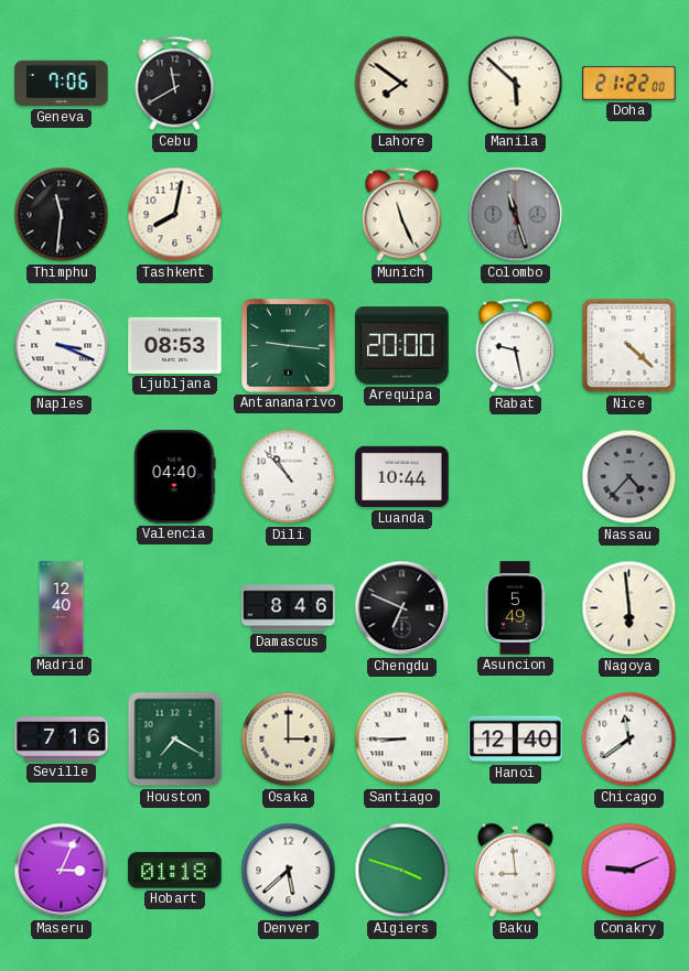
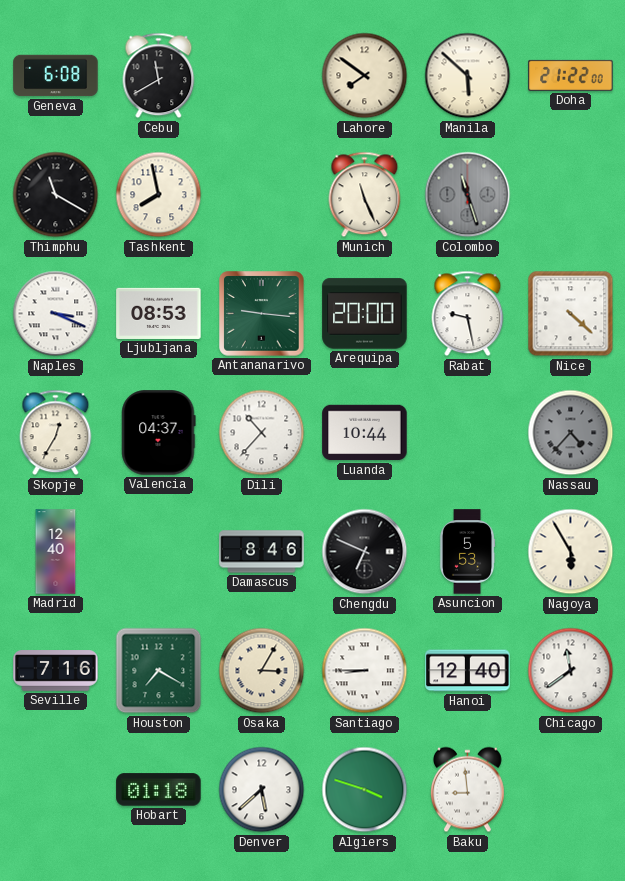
Geneva: 7:06 -> 6:08
Thimphu: 11:31 -> 11:20
Tashkent: 8:02 -> 7:58
Skopje: none -> 12:35
Valencia: 04:40 -> 04:37
Dili: 10:53 -> 10:37
Asuncion: 5:49 -> 5:53
Nagoya: 5:59 -> 5:55
Osaka: 3:00 -> 3:05
Maseru: 3:04 -> none
Conakry: 9:11 -> none
